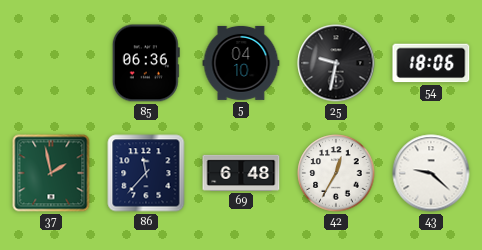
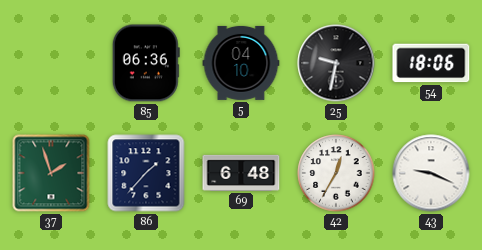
37: 1:58 -> 1:57
86: 11:37 -> 1:37
43: 9:22 -> 9:19
